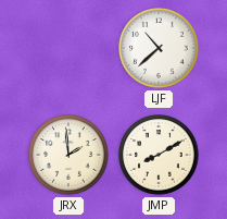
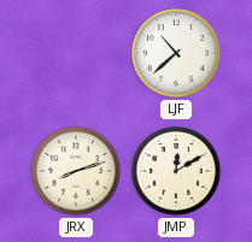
JRX: 1:59 -> 8:12
JMP: 8:10 -> 12:10
